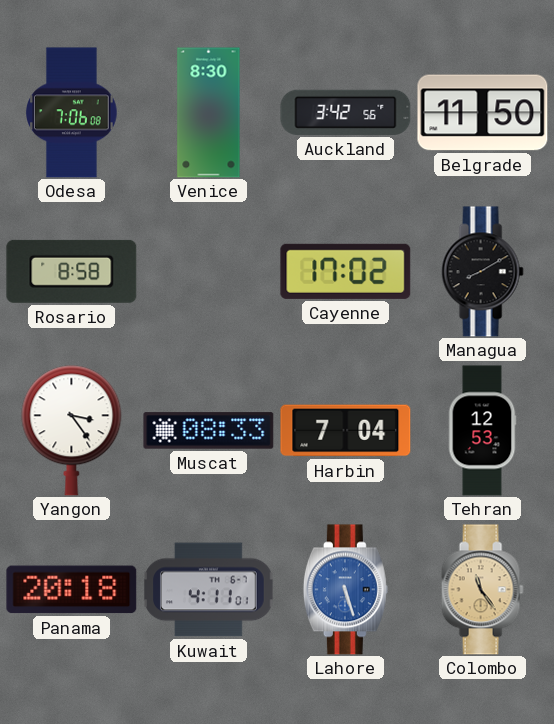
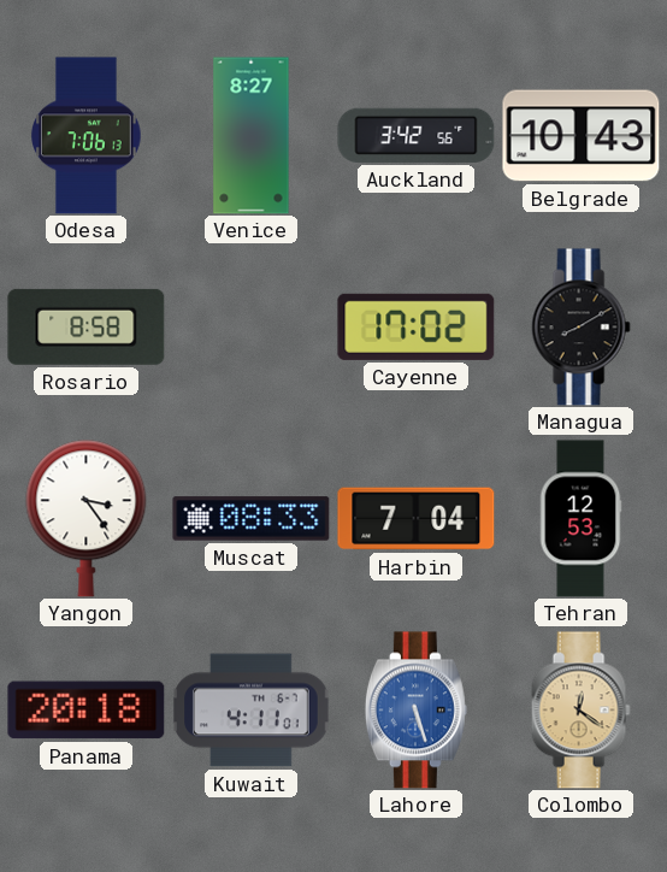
Odesa: 7:06:08 -> 7:06:13
Venice: 8:30 -> 8:27
Belgrade: 11:50 -> 10:43
Colombo: 11:24 -> 12:21
